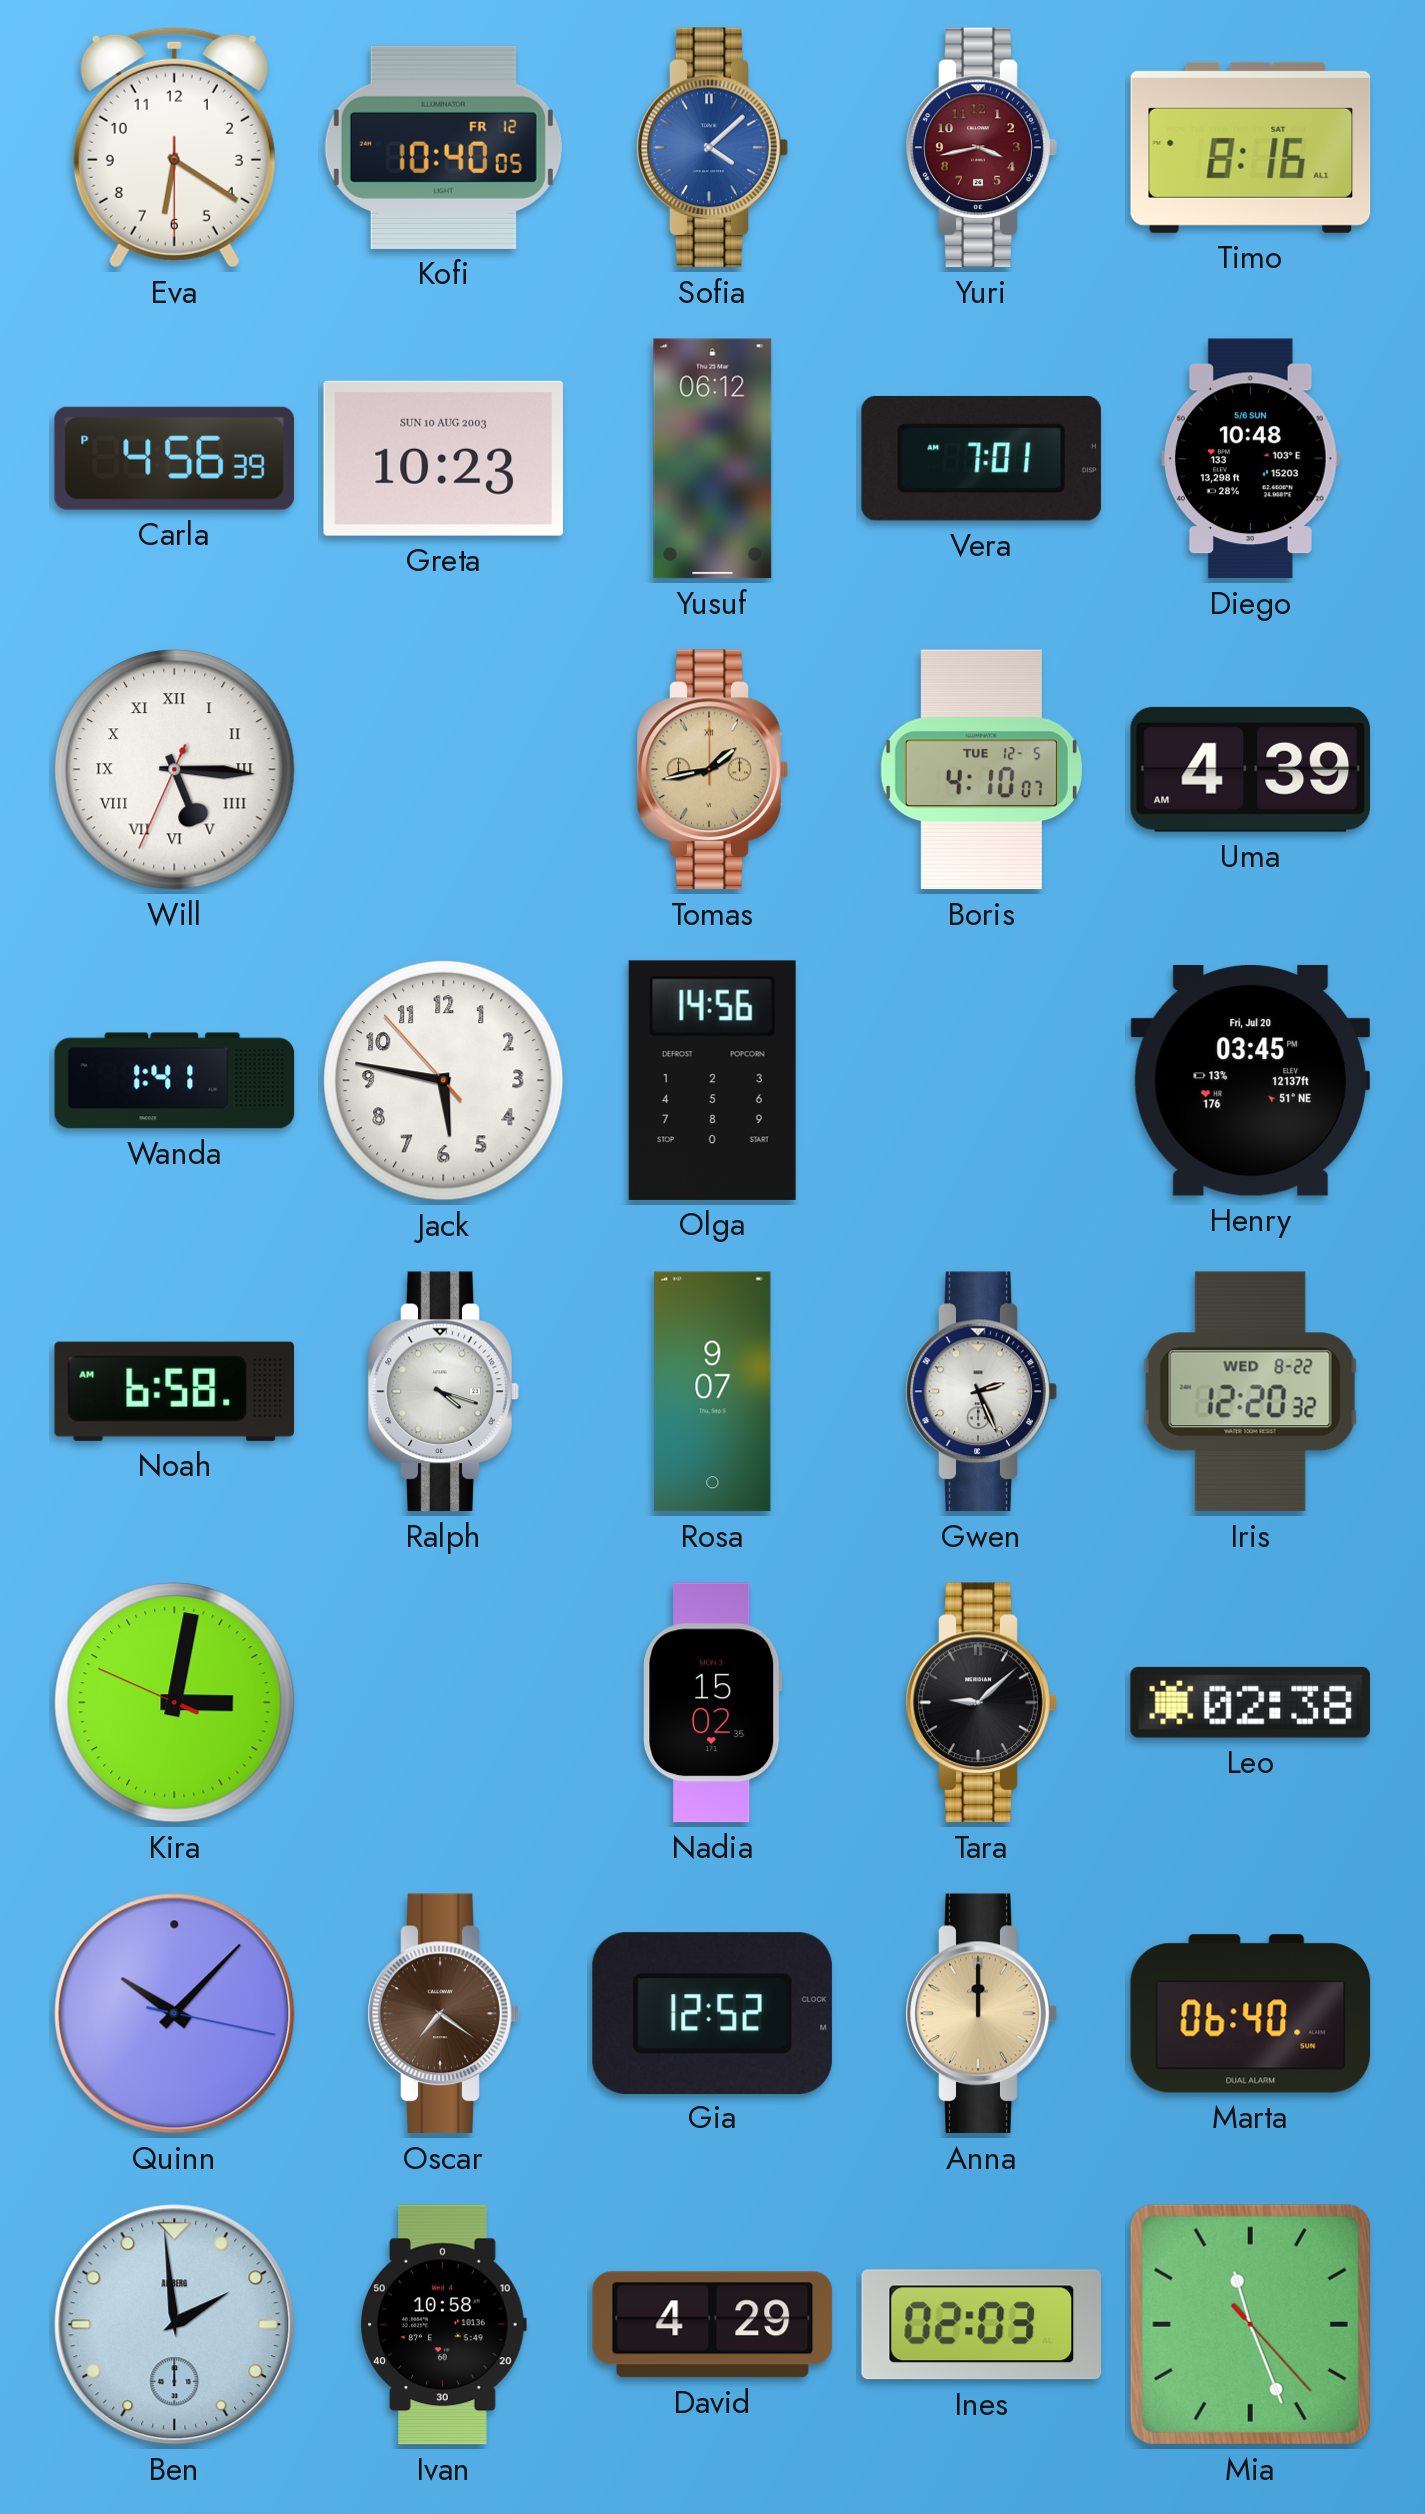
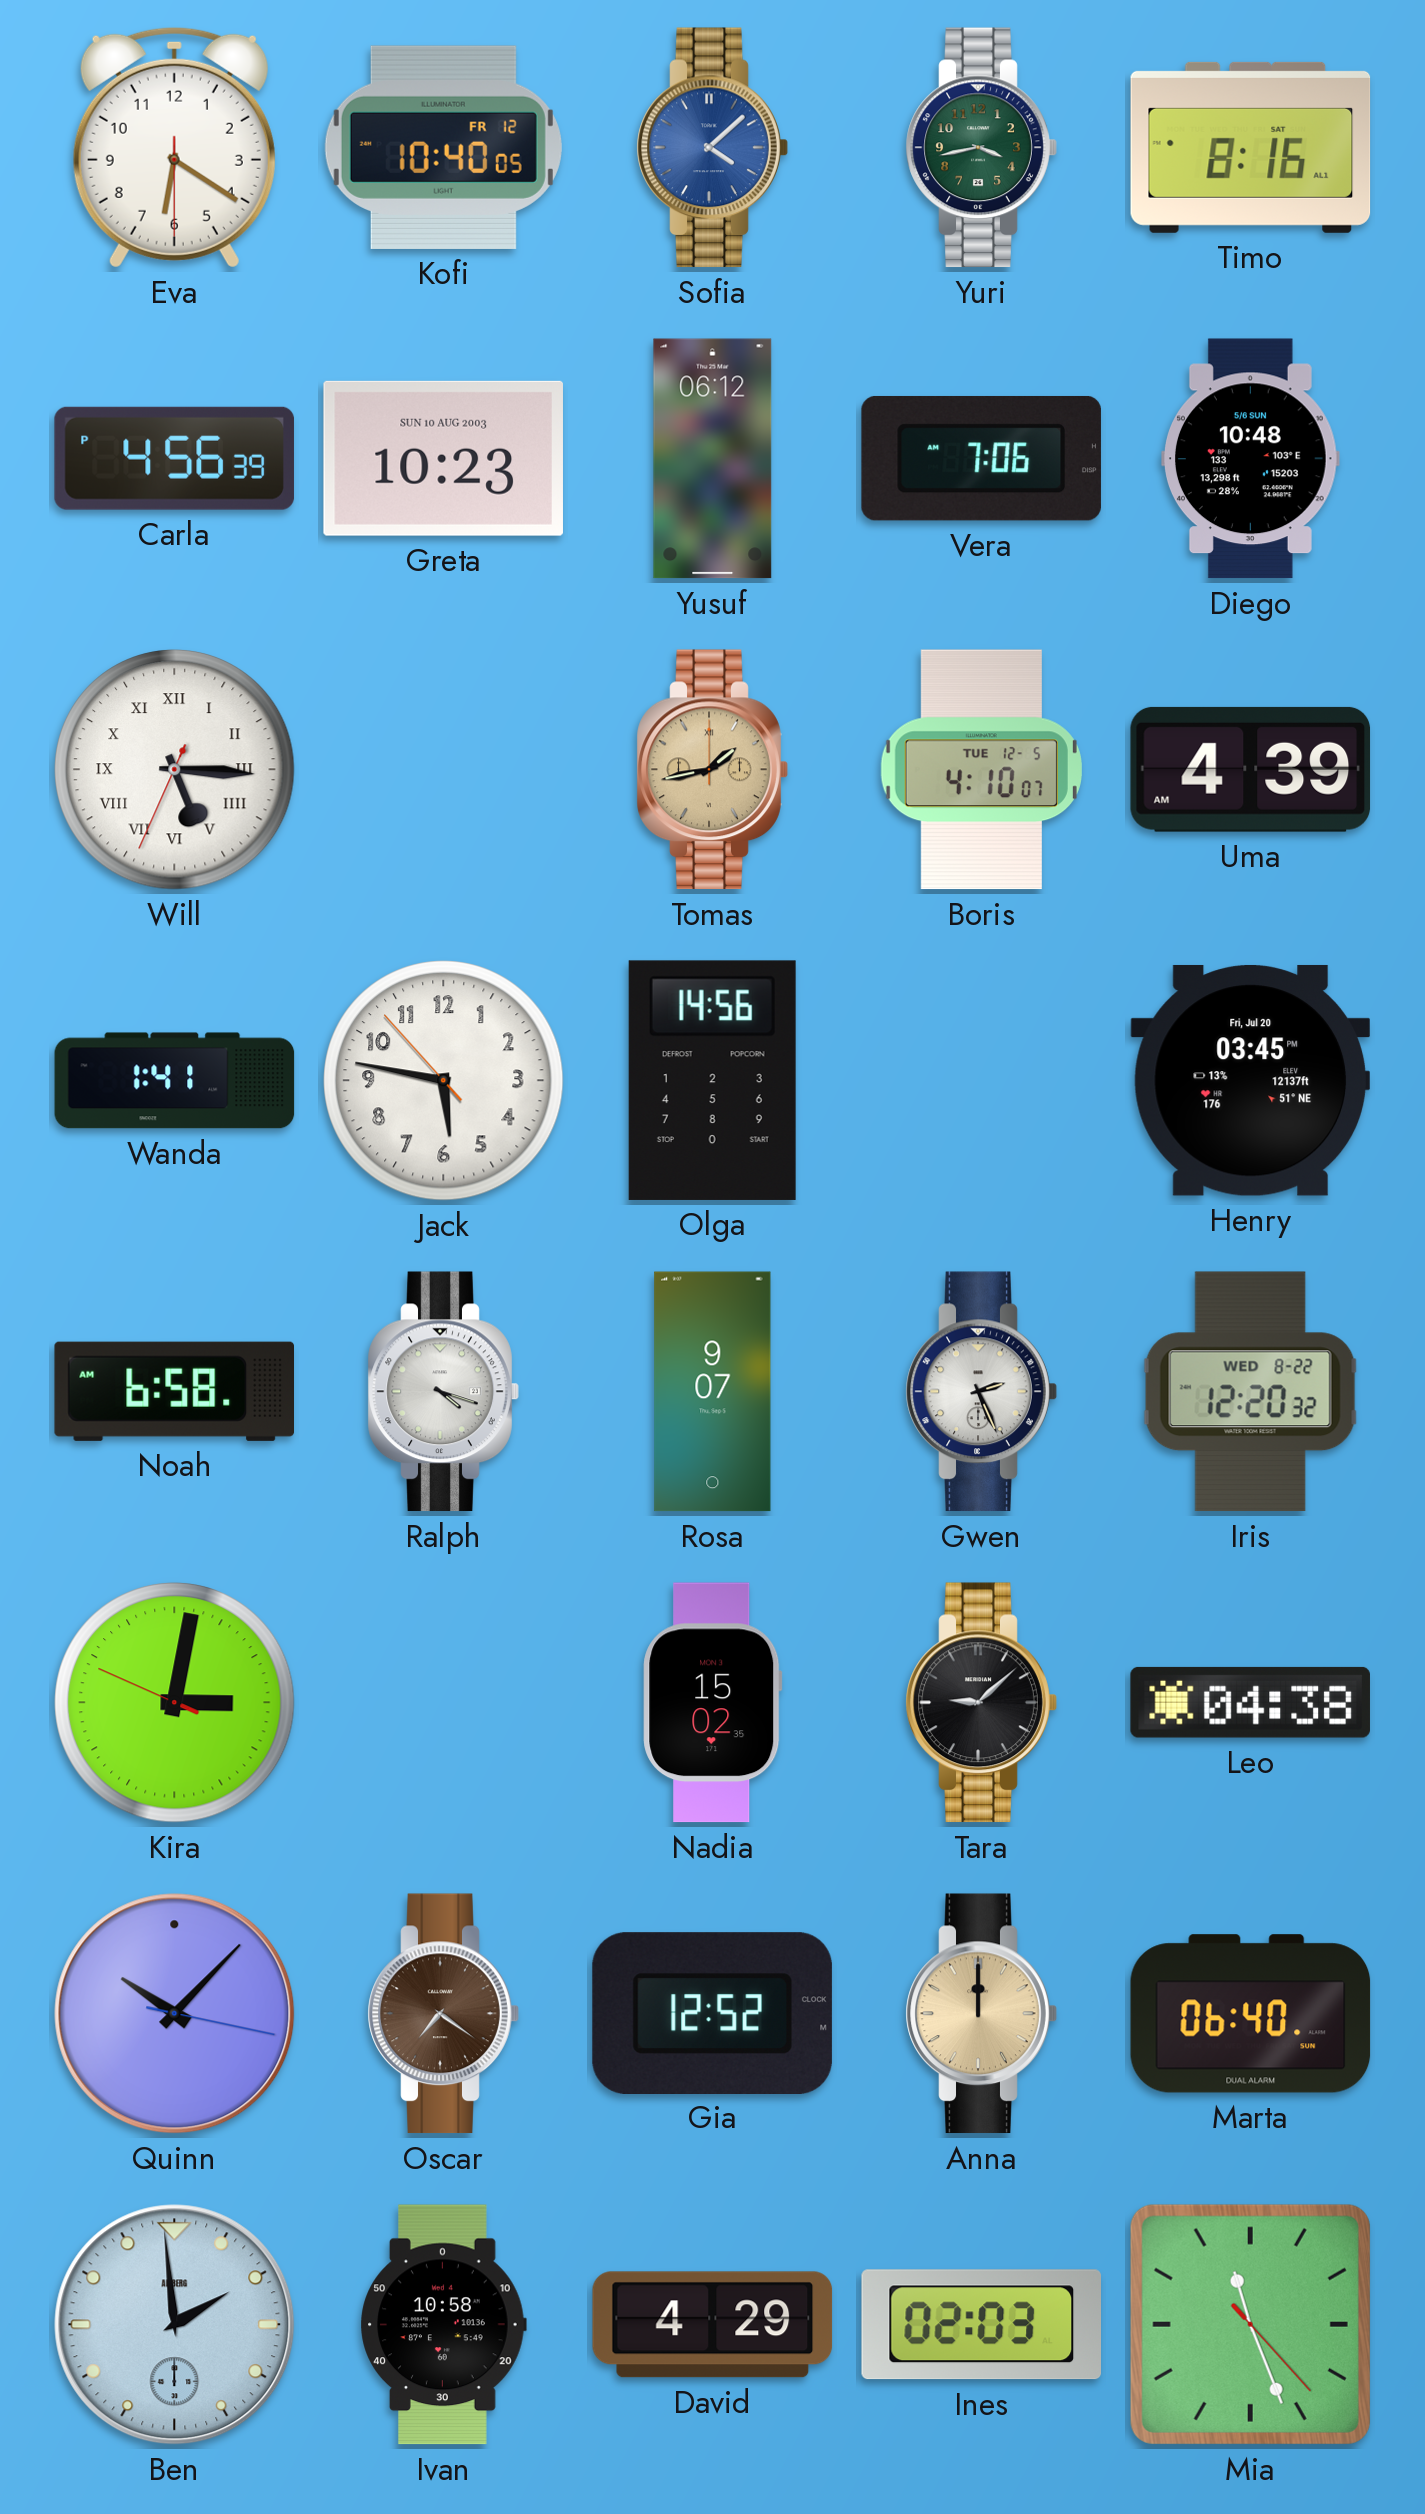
Yuri dial: burgundy -> green
Vera: 7:01 -> 7:06
Leo: 02:38 -> 04:38
